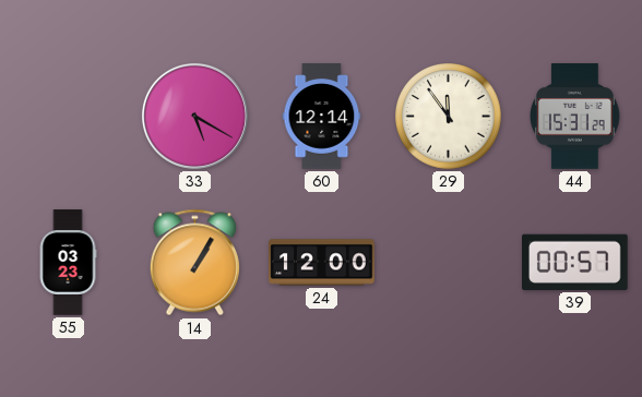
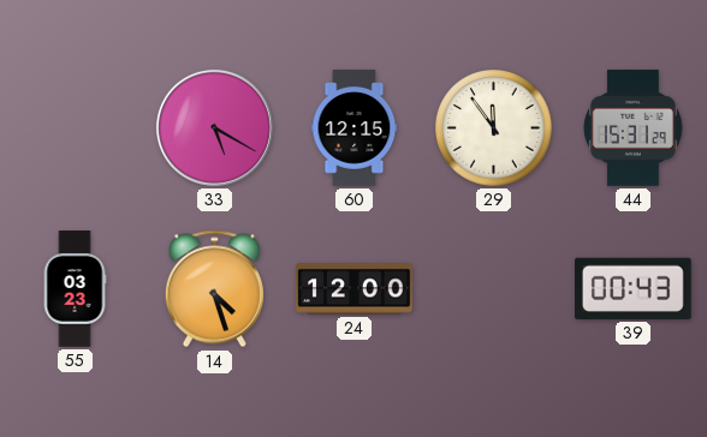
60: 12:14 -> 12:15
14: 1:05 -> 4:27
39: 00:57 -> 00:43
